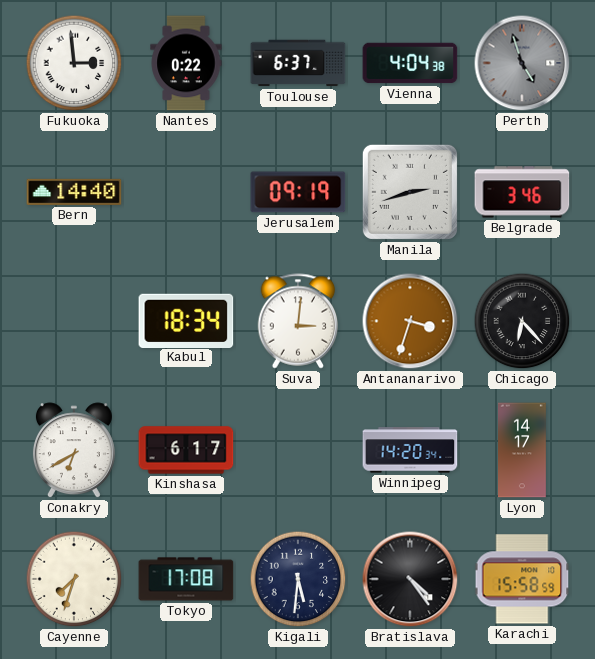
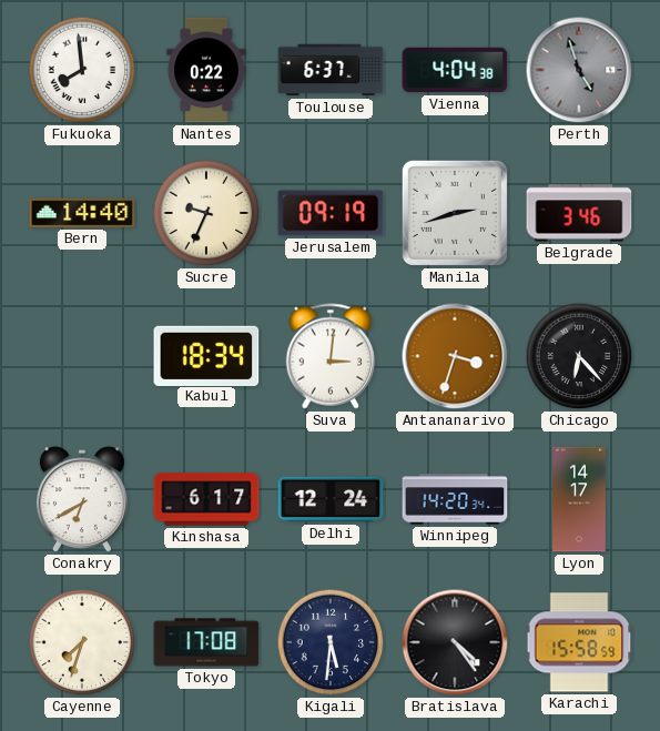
Fukuoka: 2:59 -> 7:59
Sucre: none -> 9:34
Delhi: none -> 12:24
